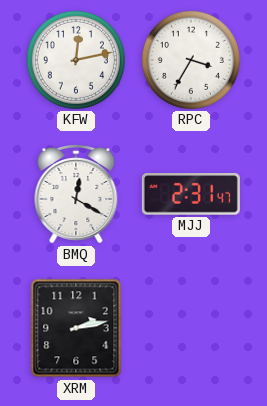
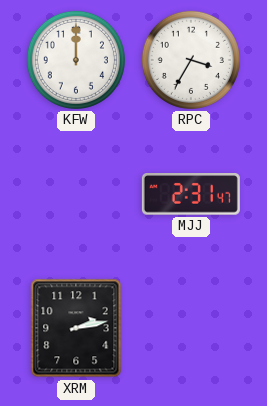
KFW: 12:13 -> 12:00
BMQ: 12:20 -> none
